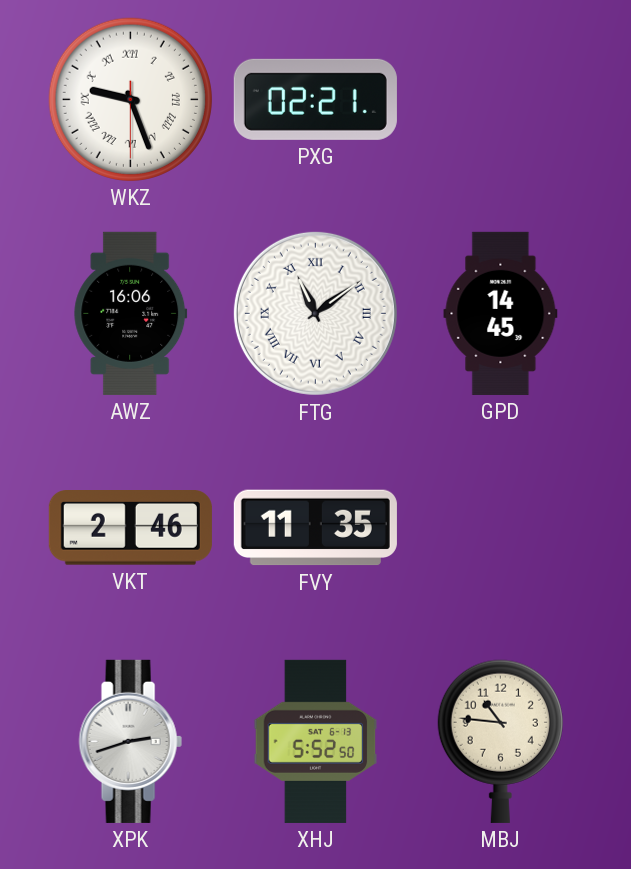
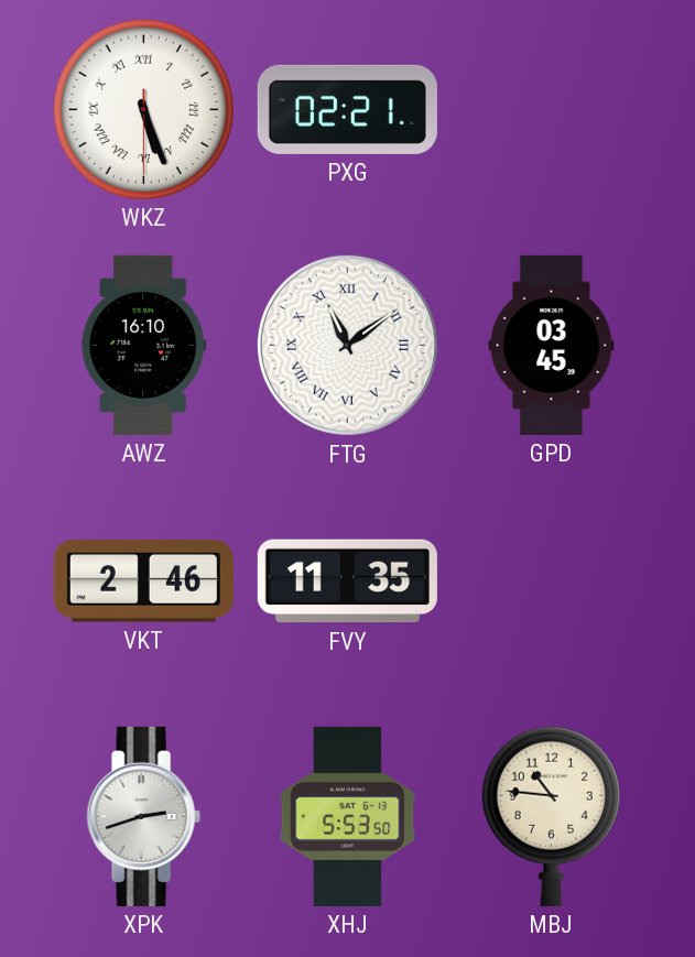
WKZ: 9:26 -> 5:26
AWZ: 16:06 -> 16:10
GPD: 14:45 -> 03:45
XHJ: 5:52 -> 5:53
